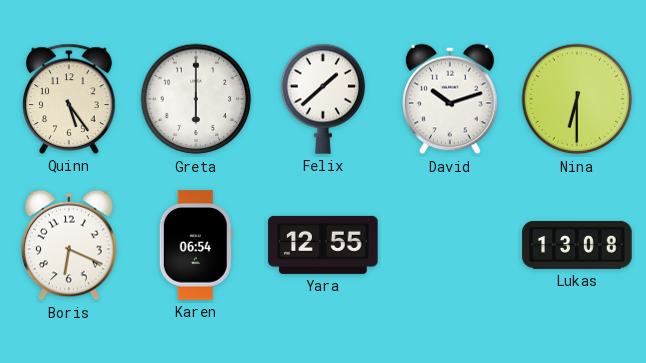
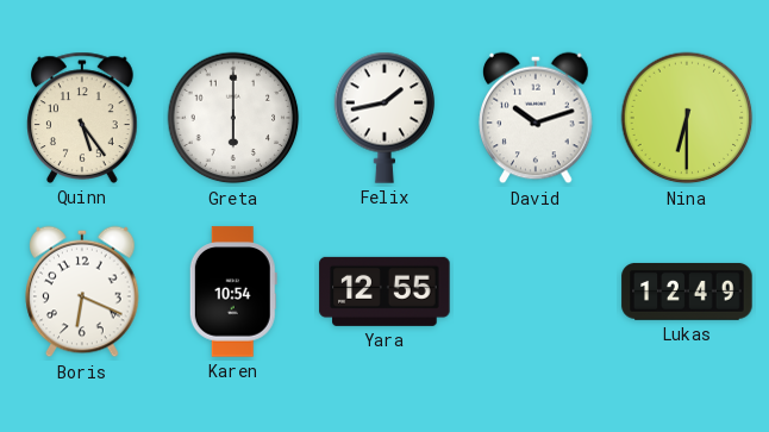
Felix: 1:38 -> 1:43
Karen: 06:54 -> 10:54
Lukas: 13:08 -> 12:49
